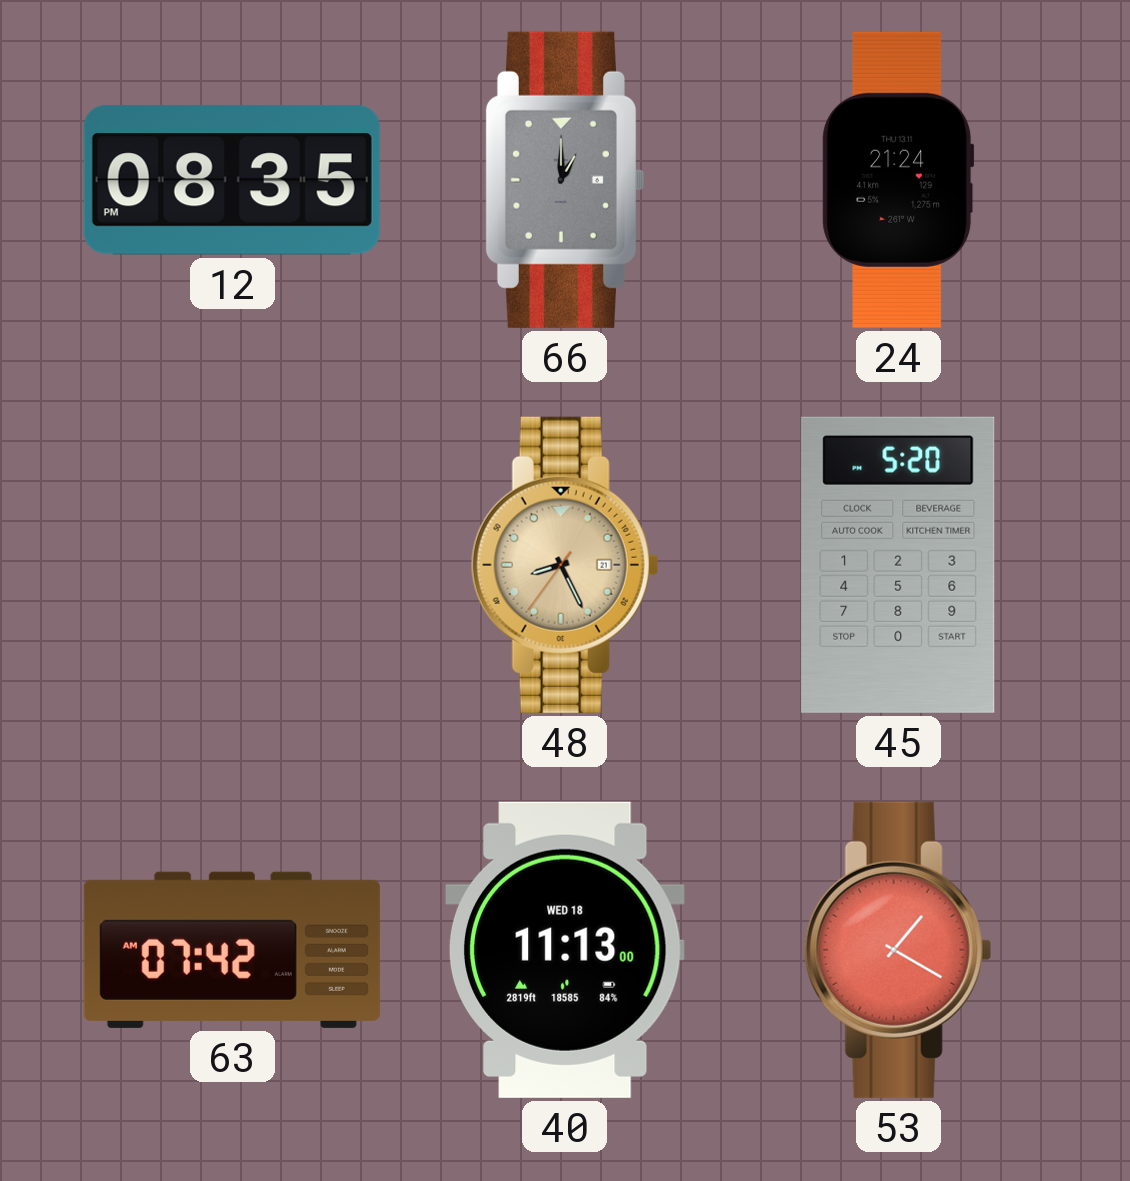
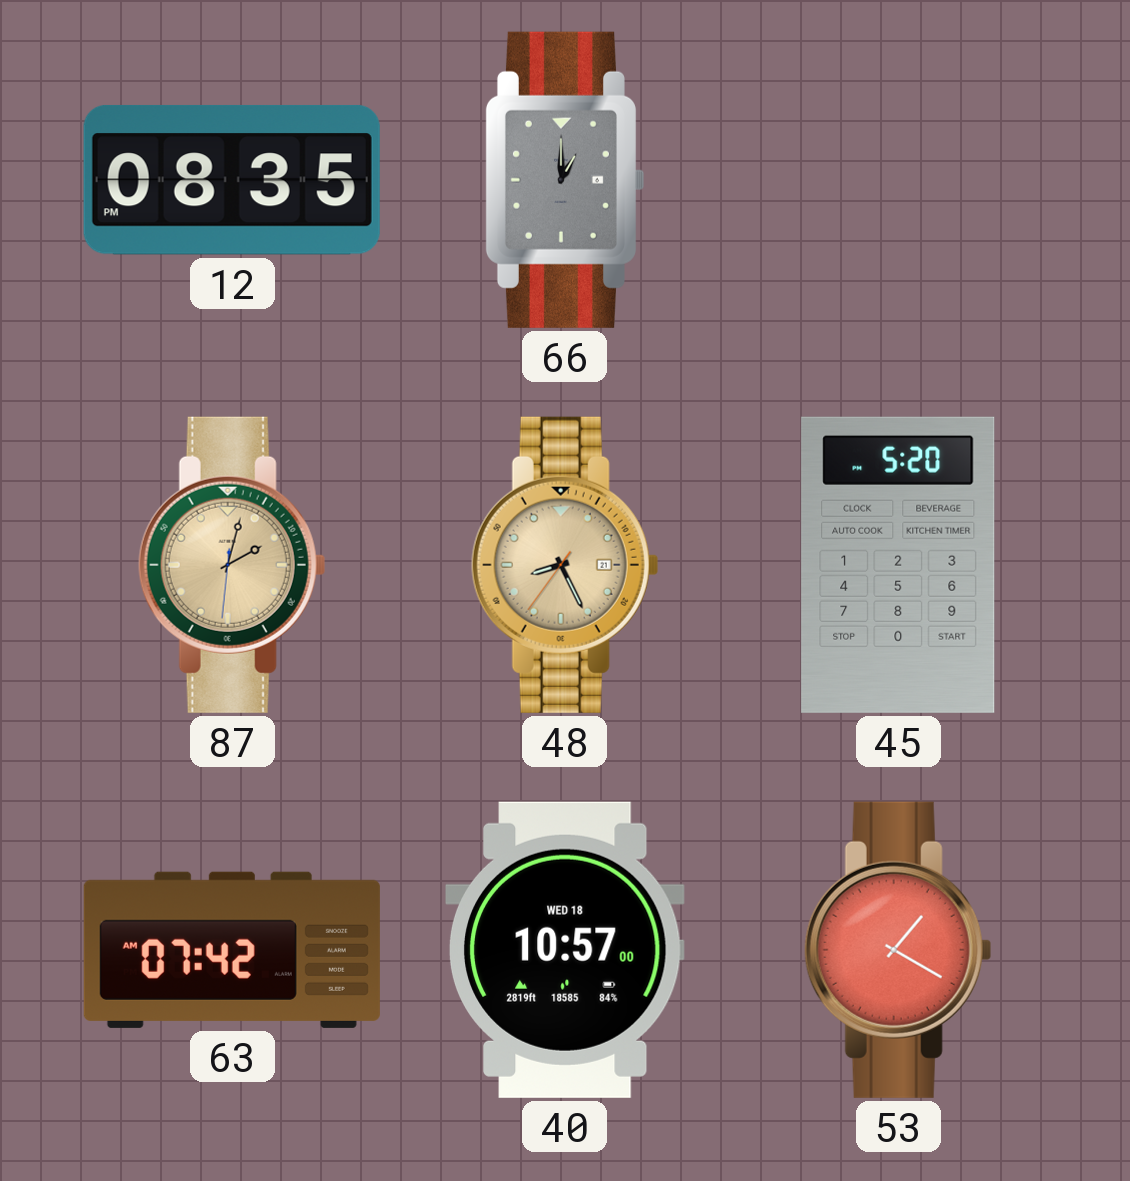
24: 21:24 -> none
87: none -> 2:02
40: 11:13 -> 10:57
